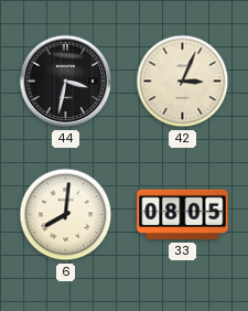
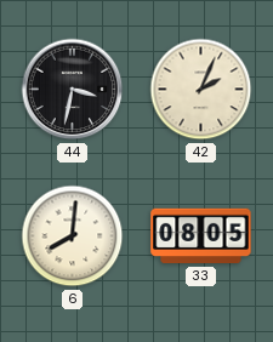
42: 3:04 -> 2:04
